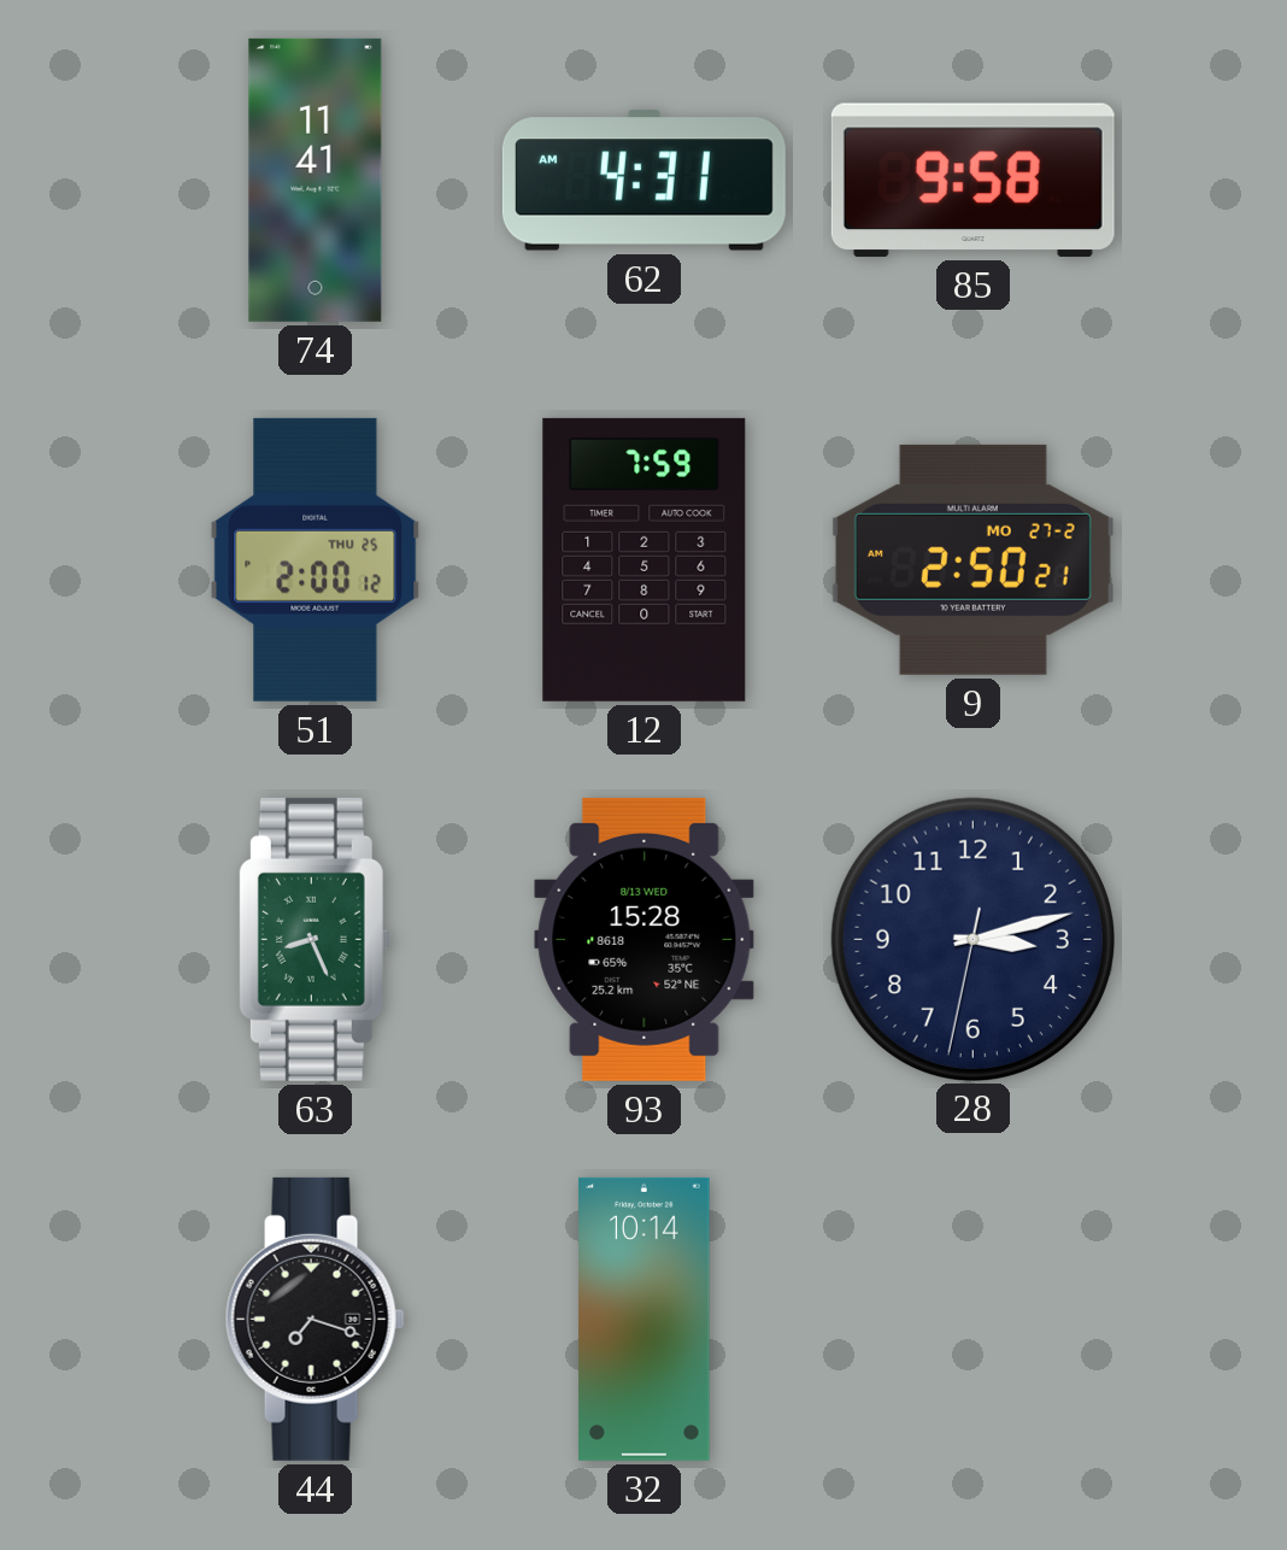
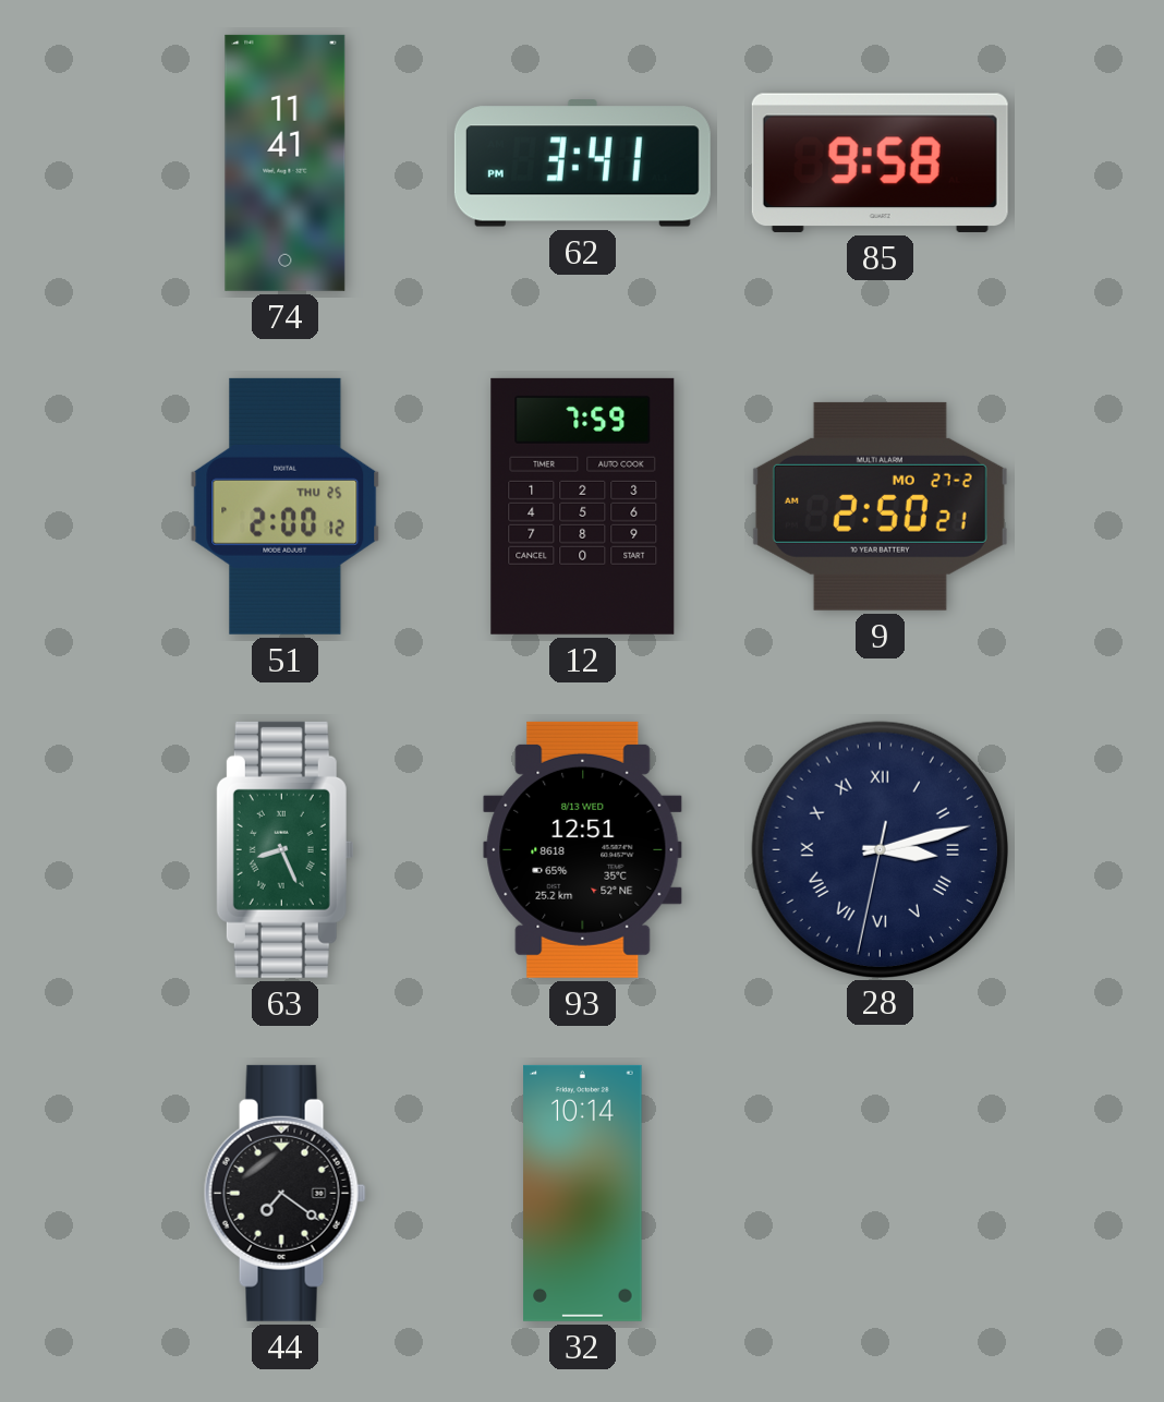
62: 4:31 -> 3:41
93: 15:28 -> 12:51
28 numerals: Arabic -> Roman
44: 7:18 -> 7:21
